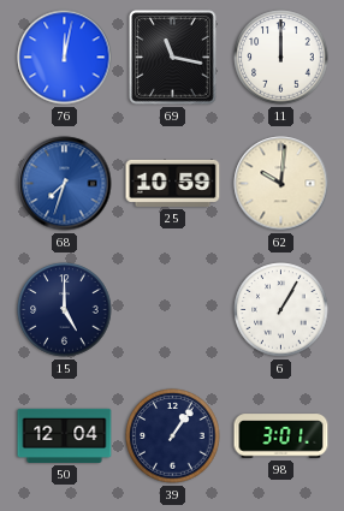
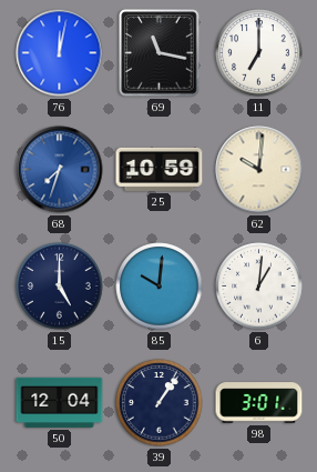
11: 12:00 -> 7:00
85: none -> 10:01
6: 1:05 -> 1:01
